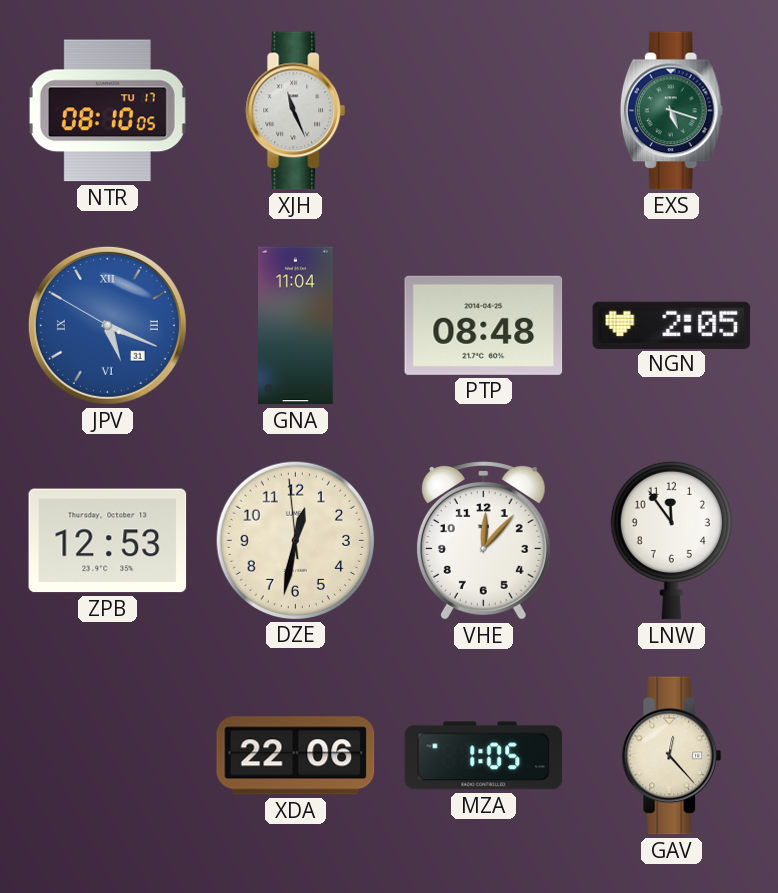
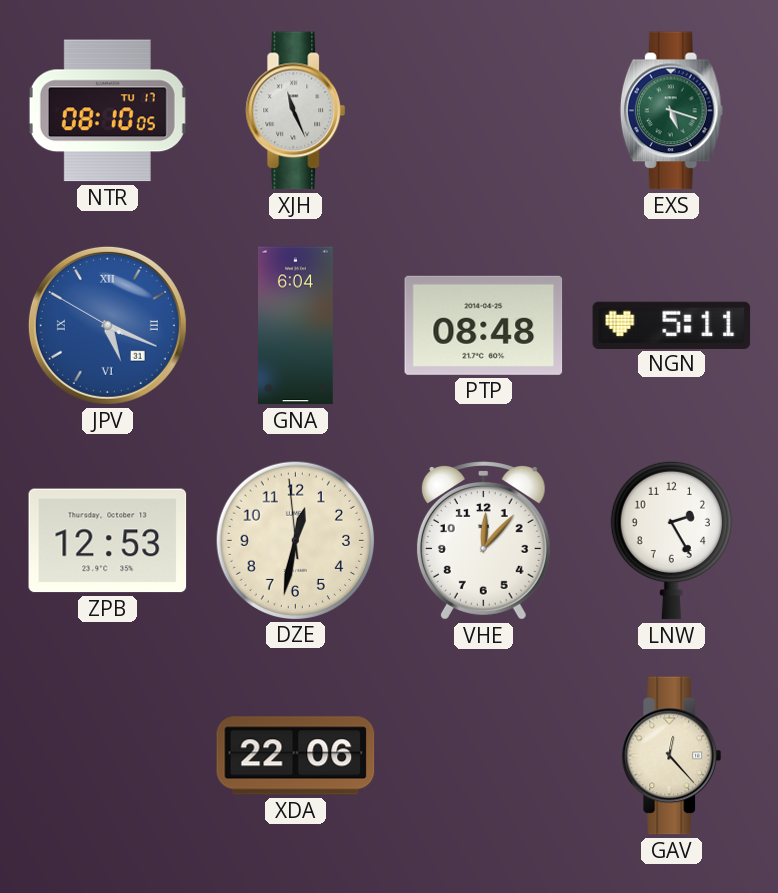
GNA: 11:04 -> 6:04
NGN: 2:05 -> 5:11
LNW: 11:54 -> 2:25
MZA: 1:05 -> none
